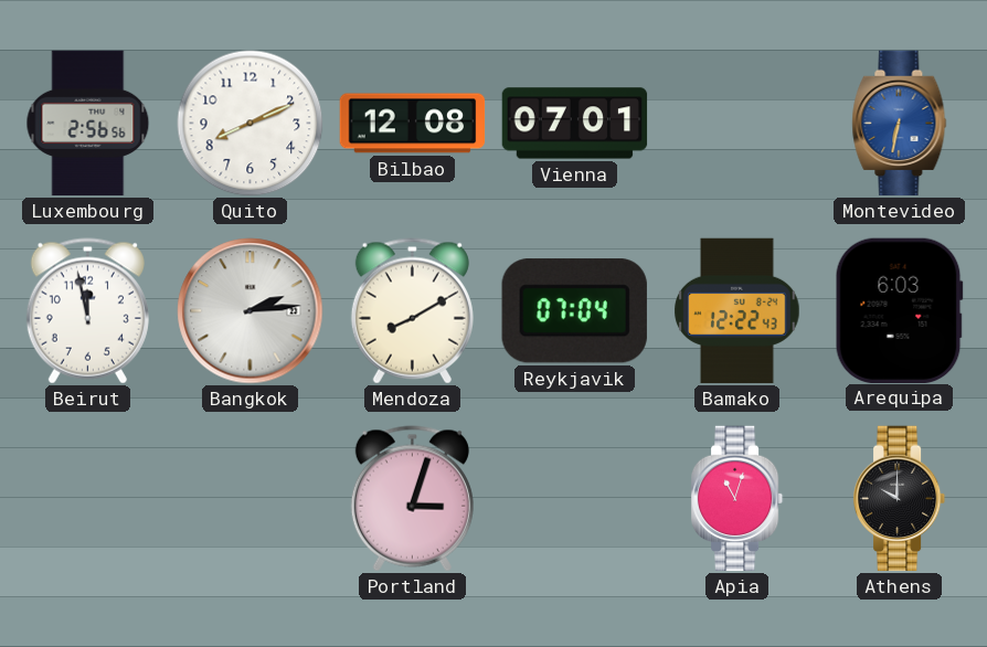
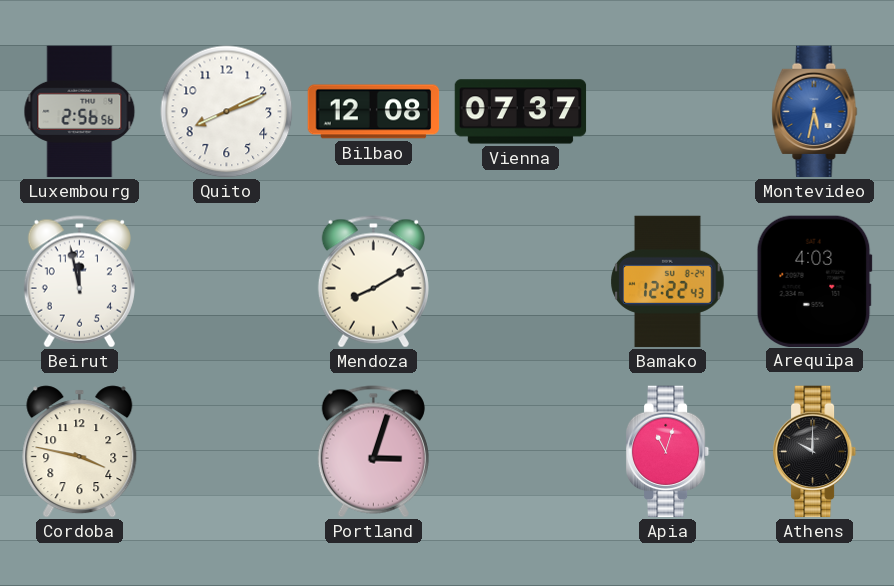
Vienna: 07:01 -> 07:37
Montevideo: 6:32 -> 5:32
Bangkok: 2:14 -> none
Reykjavik: 07:04 -> none
Arequipa: 6:03 -> 4:03
Cordoba: none -> 3:47
